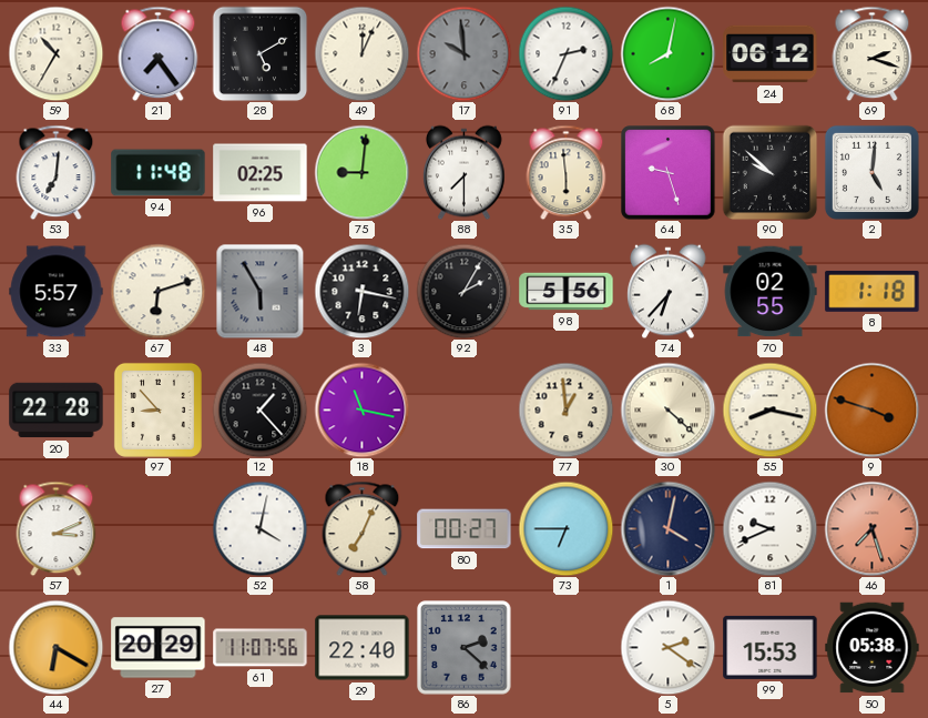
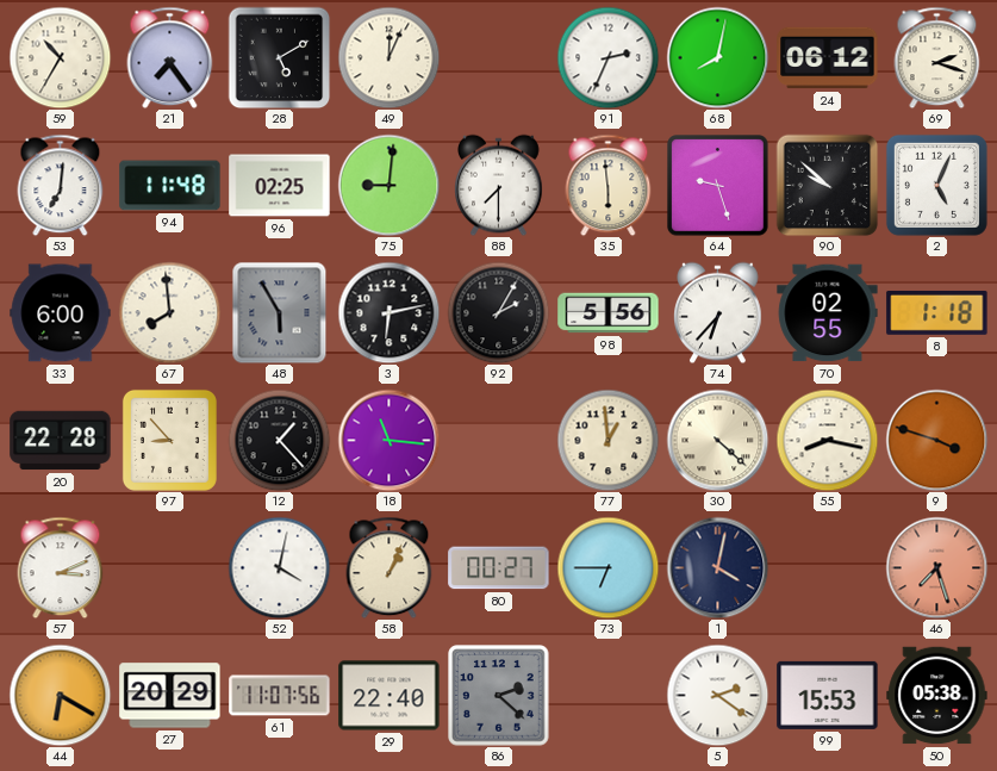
17: 9:59 -> none
2: 5:01 -> 5:04
33: 5:57 -> 6:00
67: 6:12 -> 7:59
3: 6:17 -> 6:13
18: 11:17 -> 11:16
58: 7:04 -> 1:04
81: 9:41 -> none
